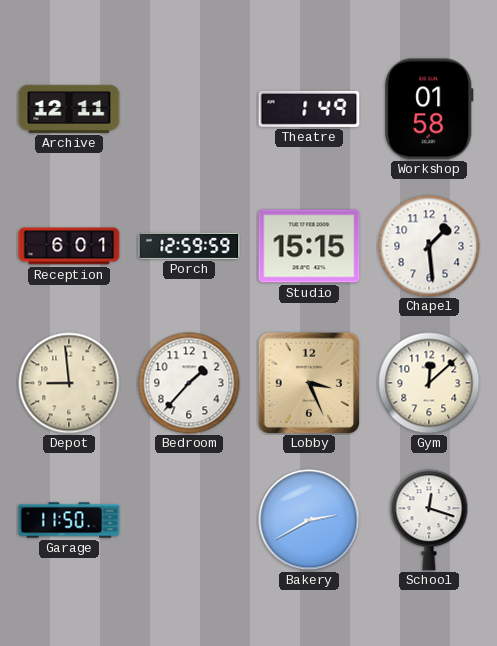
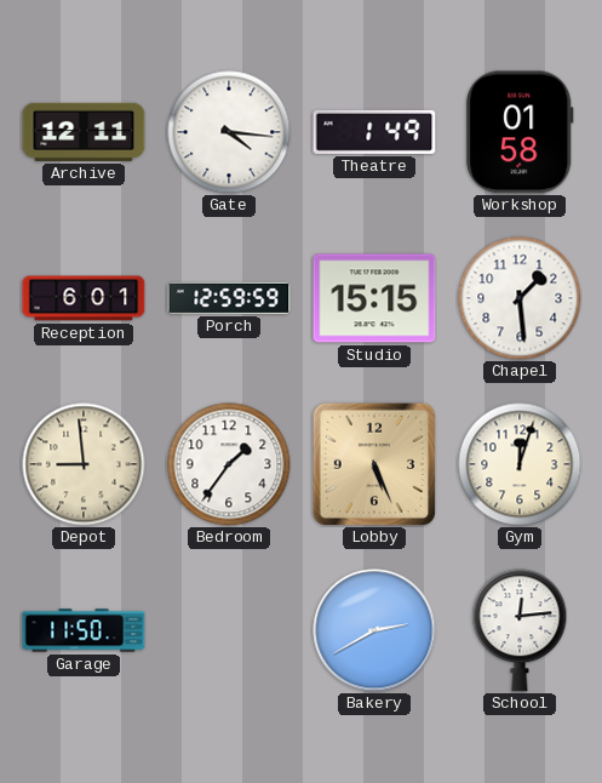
Gate: none -> 4:16
Bedroom: 1:37 -> 1:36
Lobby: 3:26 -> 5:26
Gym: 12:08 -> 12:03
School: 12:18 -> 12:14
